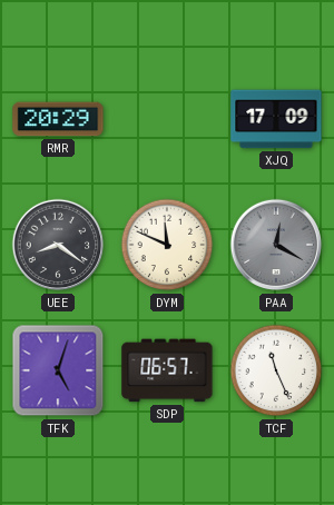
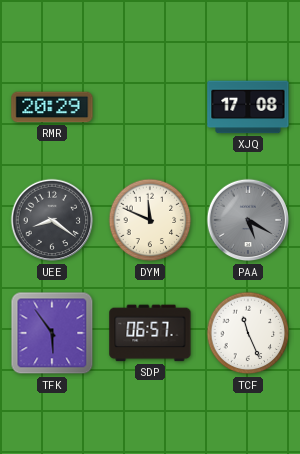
XJQ: 17:09 -> 17:08
PAA: 12:20 -> 5:20
TFK: 5:03 -> 5:54
